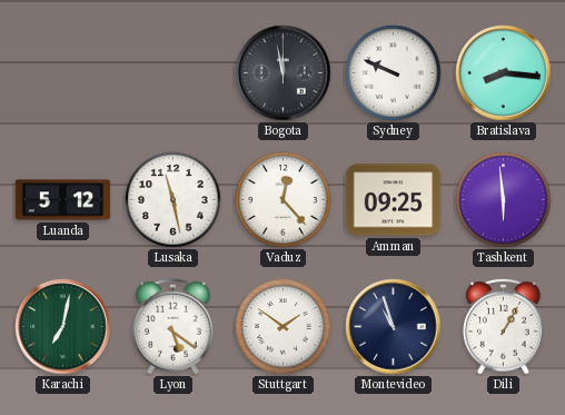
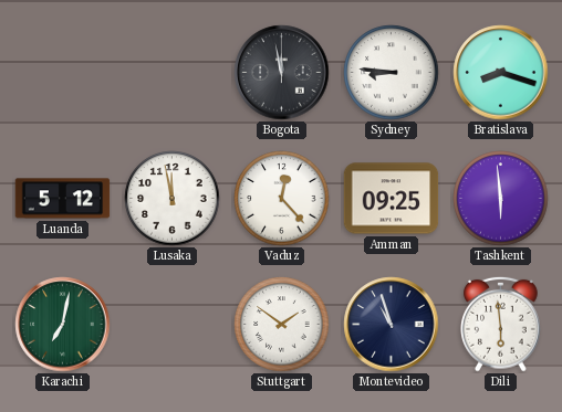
Sydney: 9:49 -> 8:46
Bratislava: 8:16 -> 8:18
Lusaka: 11:28 -> 11:58
Lyon: 5:21 -> none
Dili: 1:05 -> 5:59
